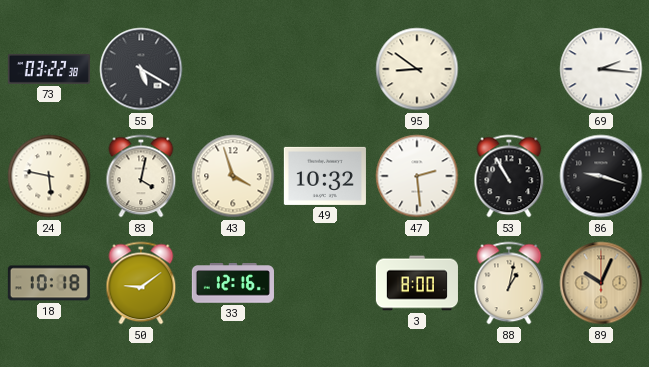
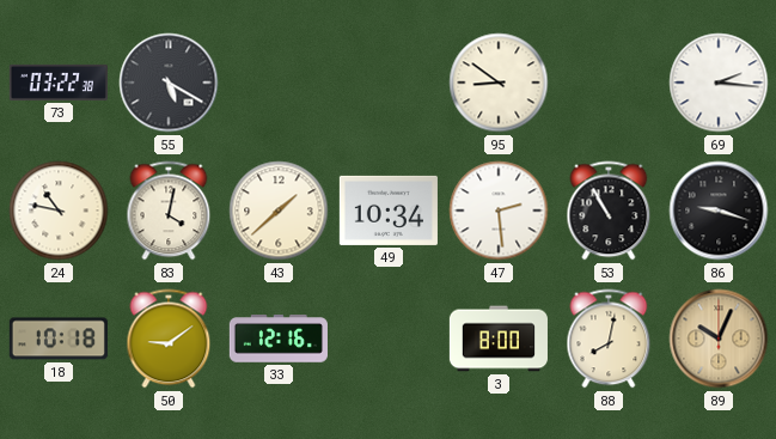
24: 5:47 -> 10:47
43: 3:57 -> 1:38
49: 10:32 -> 10:34
88: 1:02 -> 8:02
